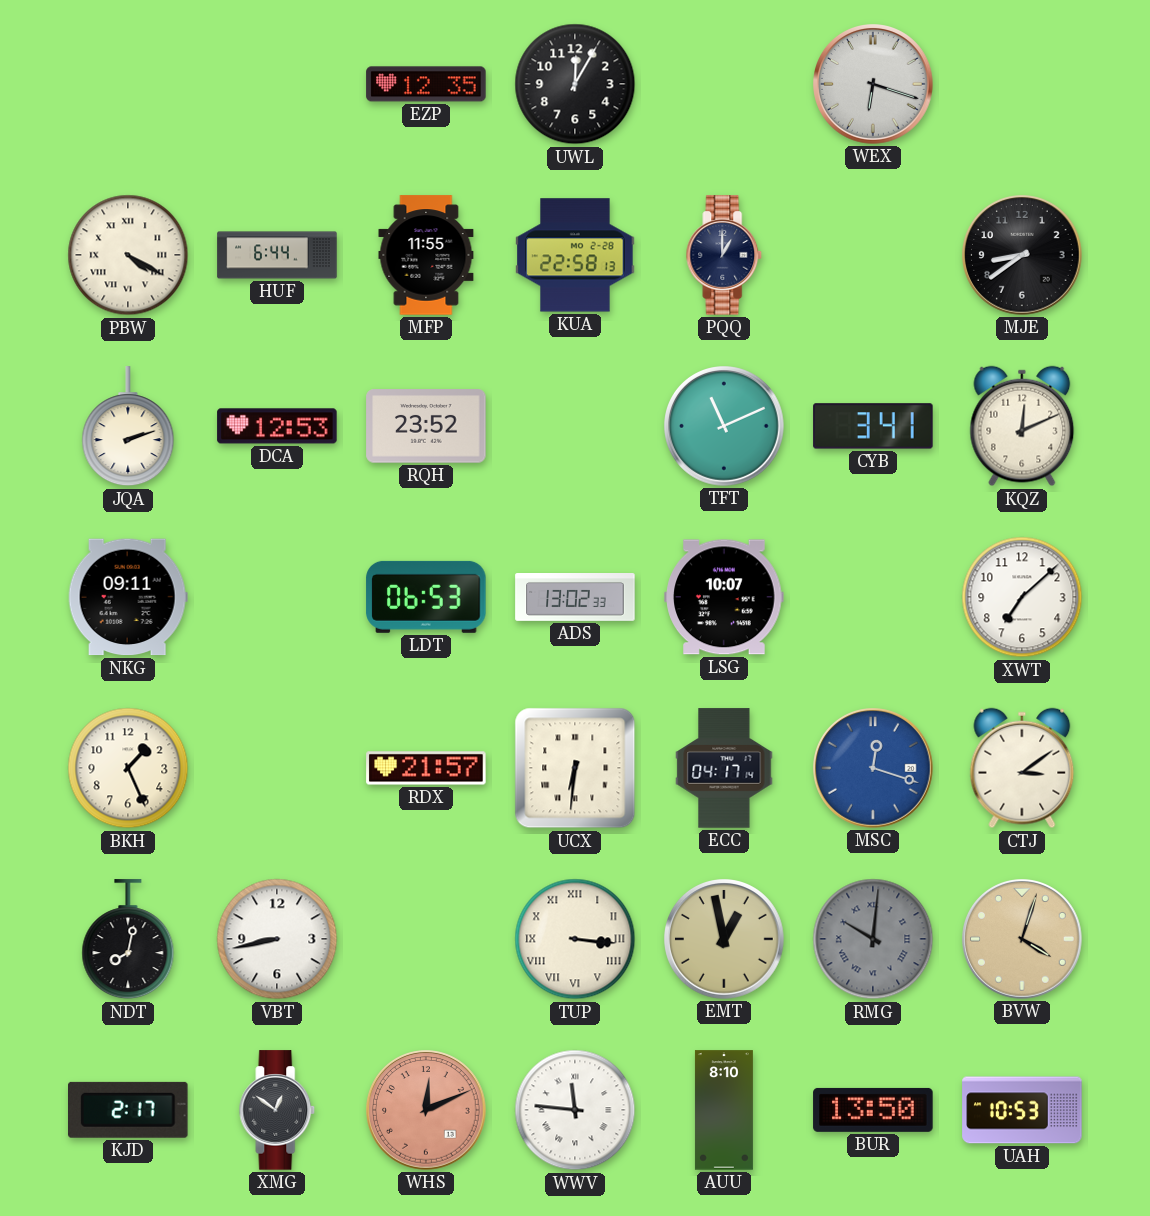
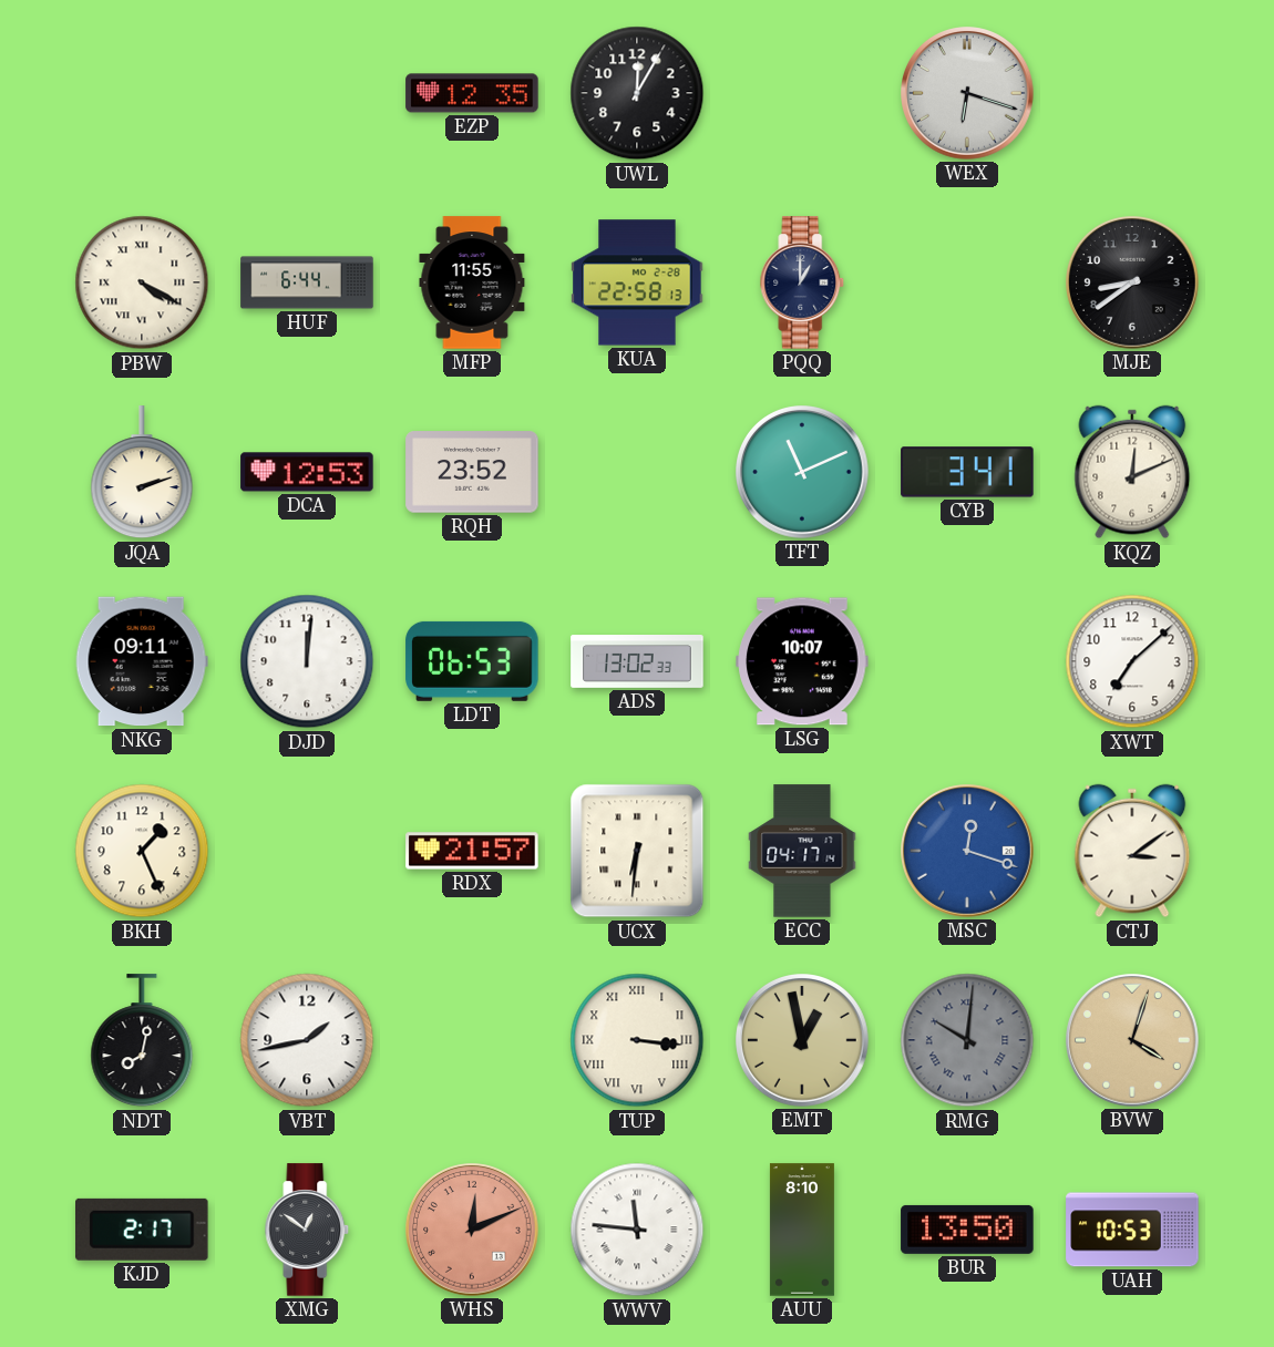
DJD: none -> 12:01
VBT: 8:43 -> 1:43
